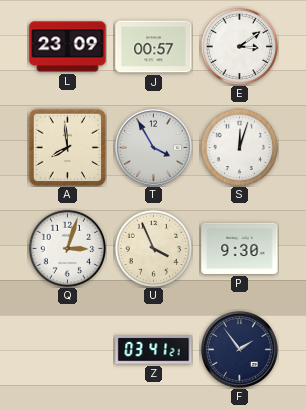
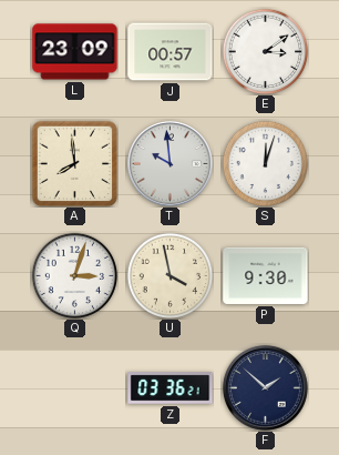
T: 3:55 -> 9:59
U: 3:56 -> 3:58
Z: 03:41 -> 03:36
F: 1:54 -> 1:52
